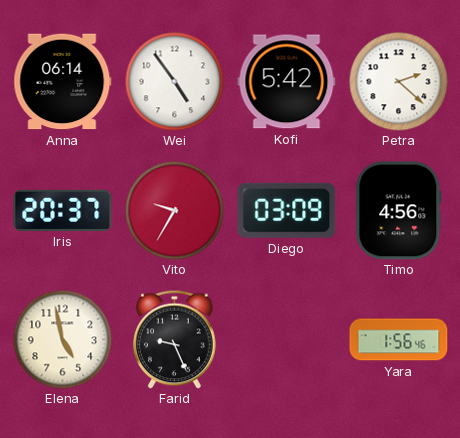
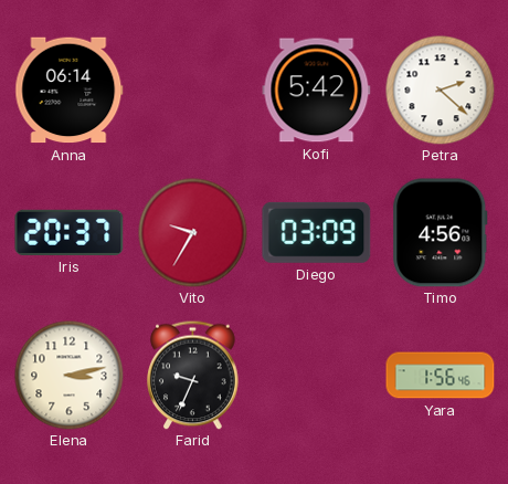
Wei: 4:54 -> none
Elena: 4:58 -> 3:13
Farid: 9:26 -> 9:34
